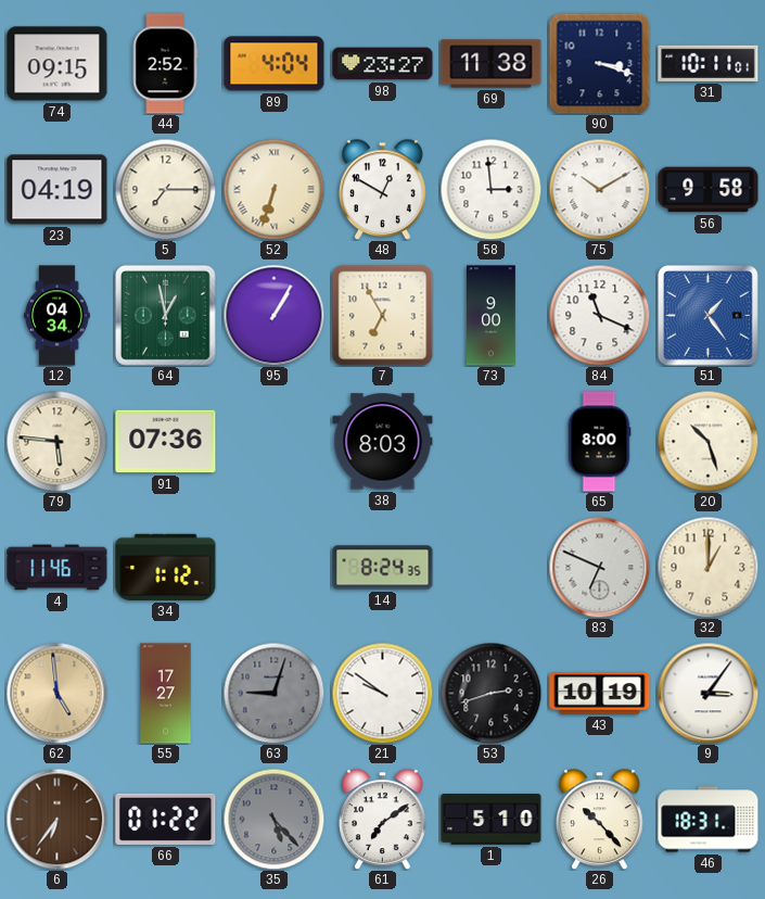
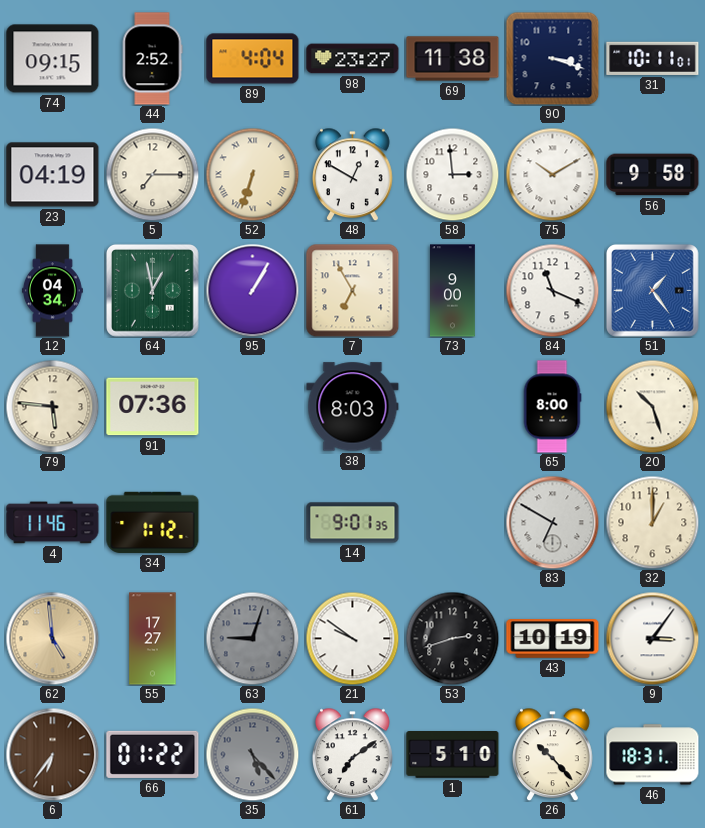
14: 8:24 -> 9:01
83: 6:49 -> 6:50
